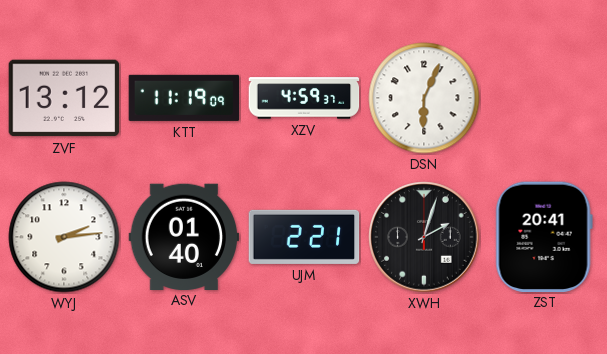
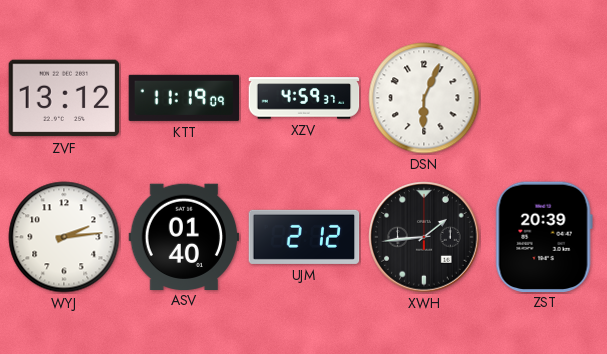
UJM: 2:21 -> 2:12
XWH: 2:03 -> 1:44
ZST: 20:41 -> 20:39
